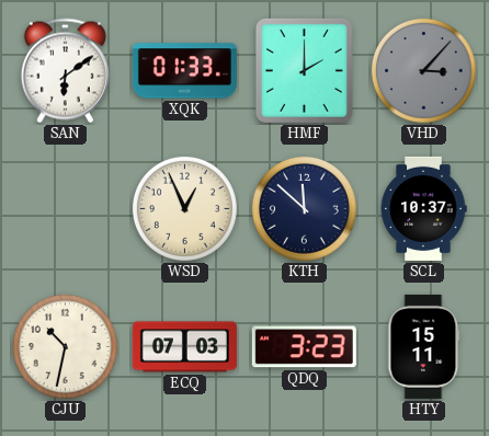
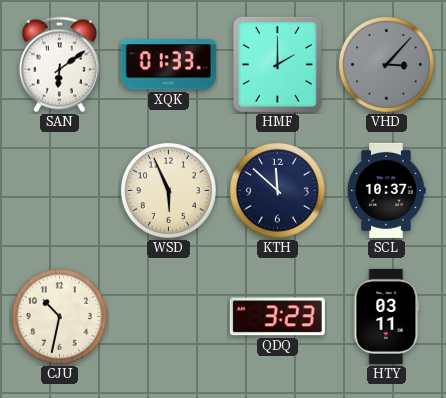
WSD: 12:56 -> 5:56
ECQ: 07:03 -> none
HTY: 15:11 -> 03:11
